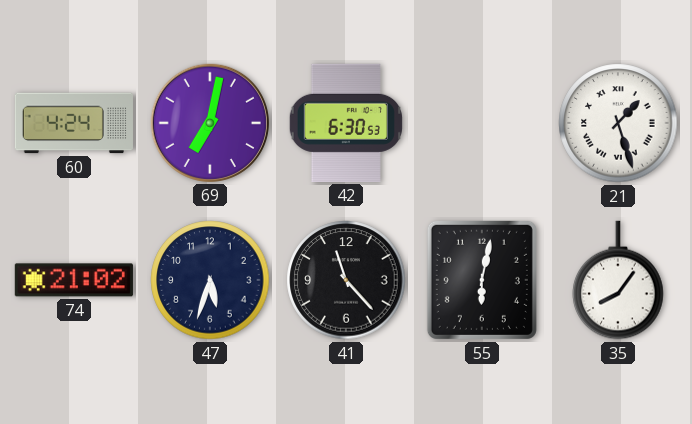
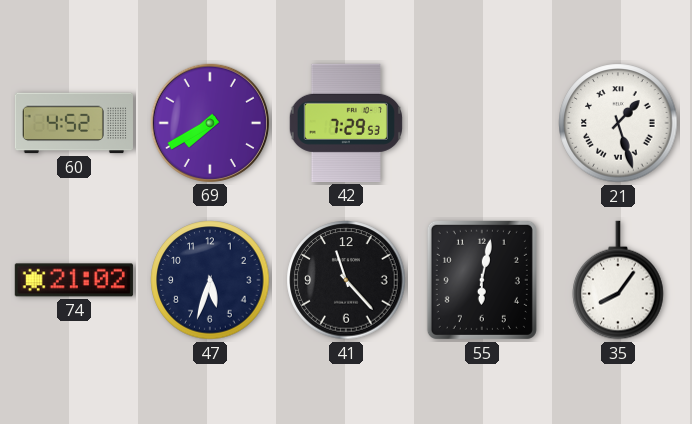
60: 4:24 -> 4:52
69: 7:02 -> 7:40
42: 6:30 -> 7:29
